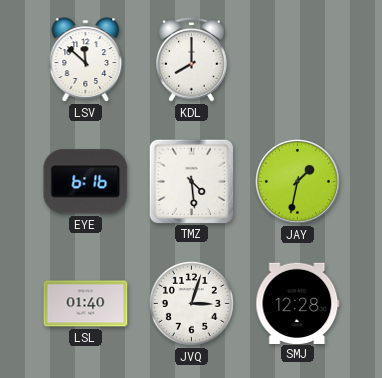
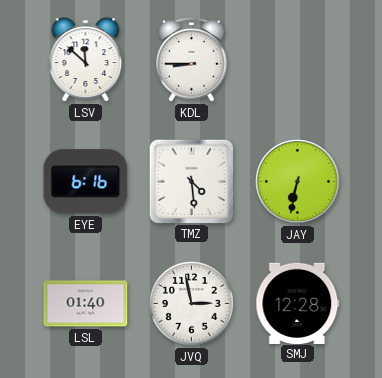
KDL: 8:00 -> 8:45
JAY: 1:32 -> 6:32
JVQ: 3:03 -> 2:58
